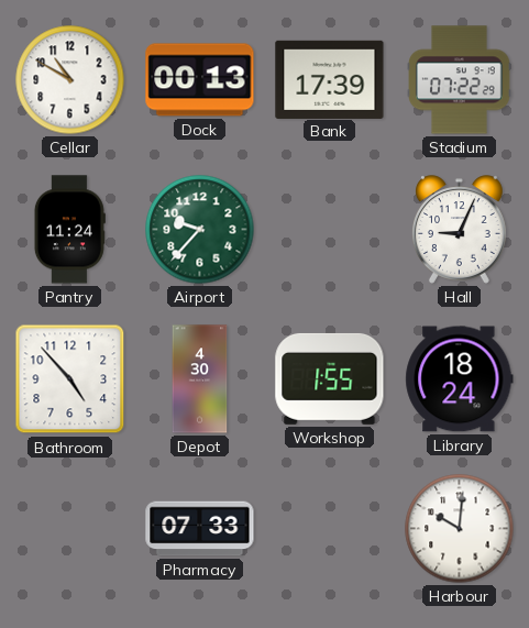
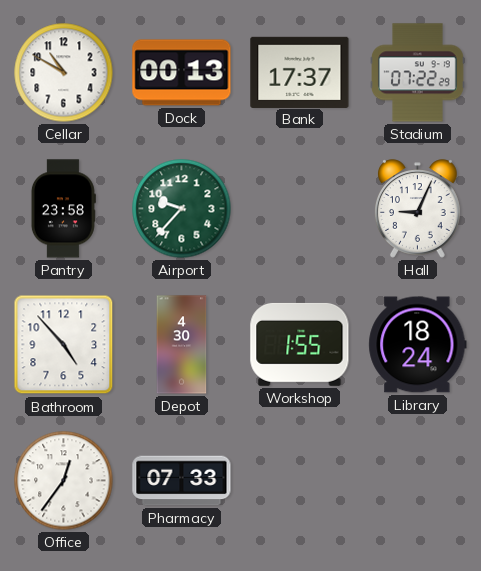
Bank: 17:39 -> 17:37
Pantry: 11:24 -> 23:58
Office: none -> 12:36
Harbour: 10:01 -> none
